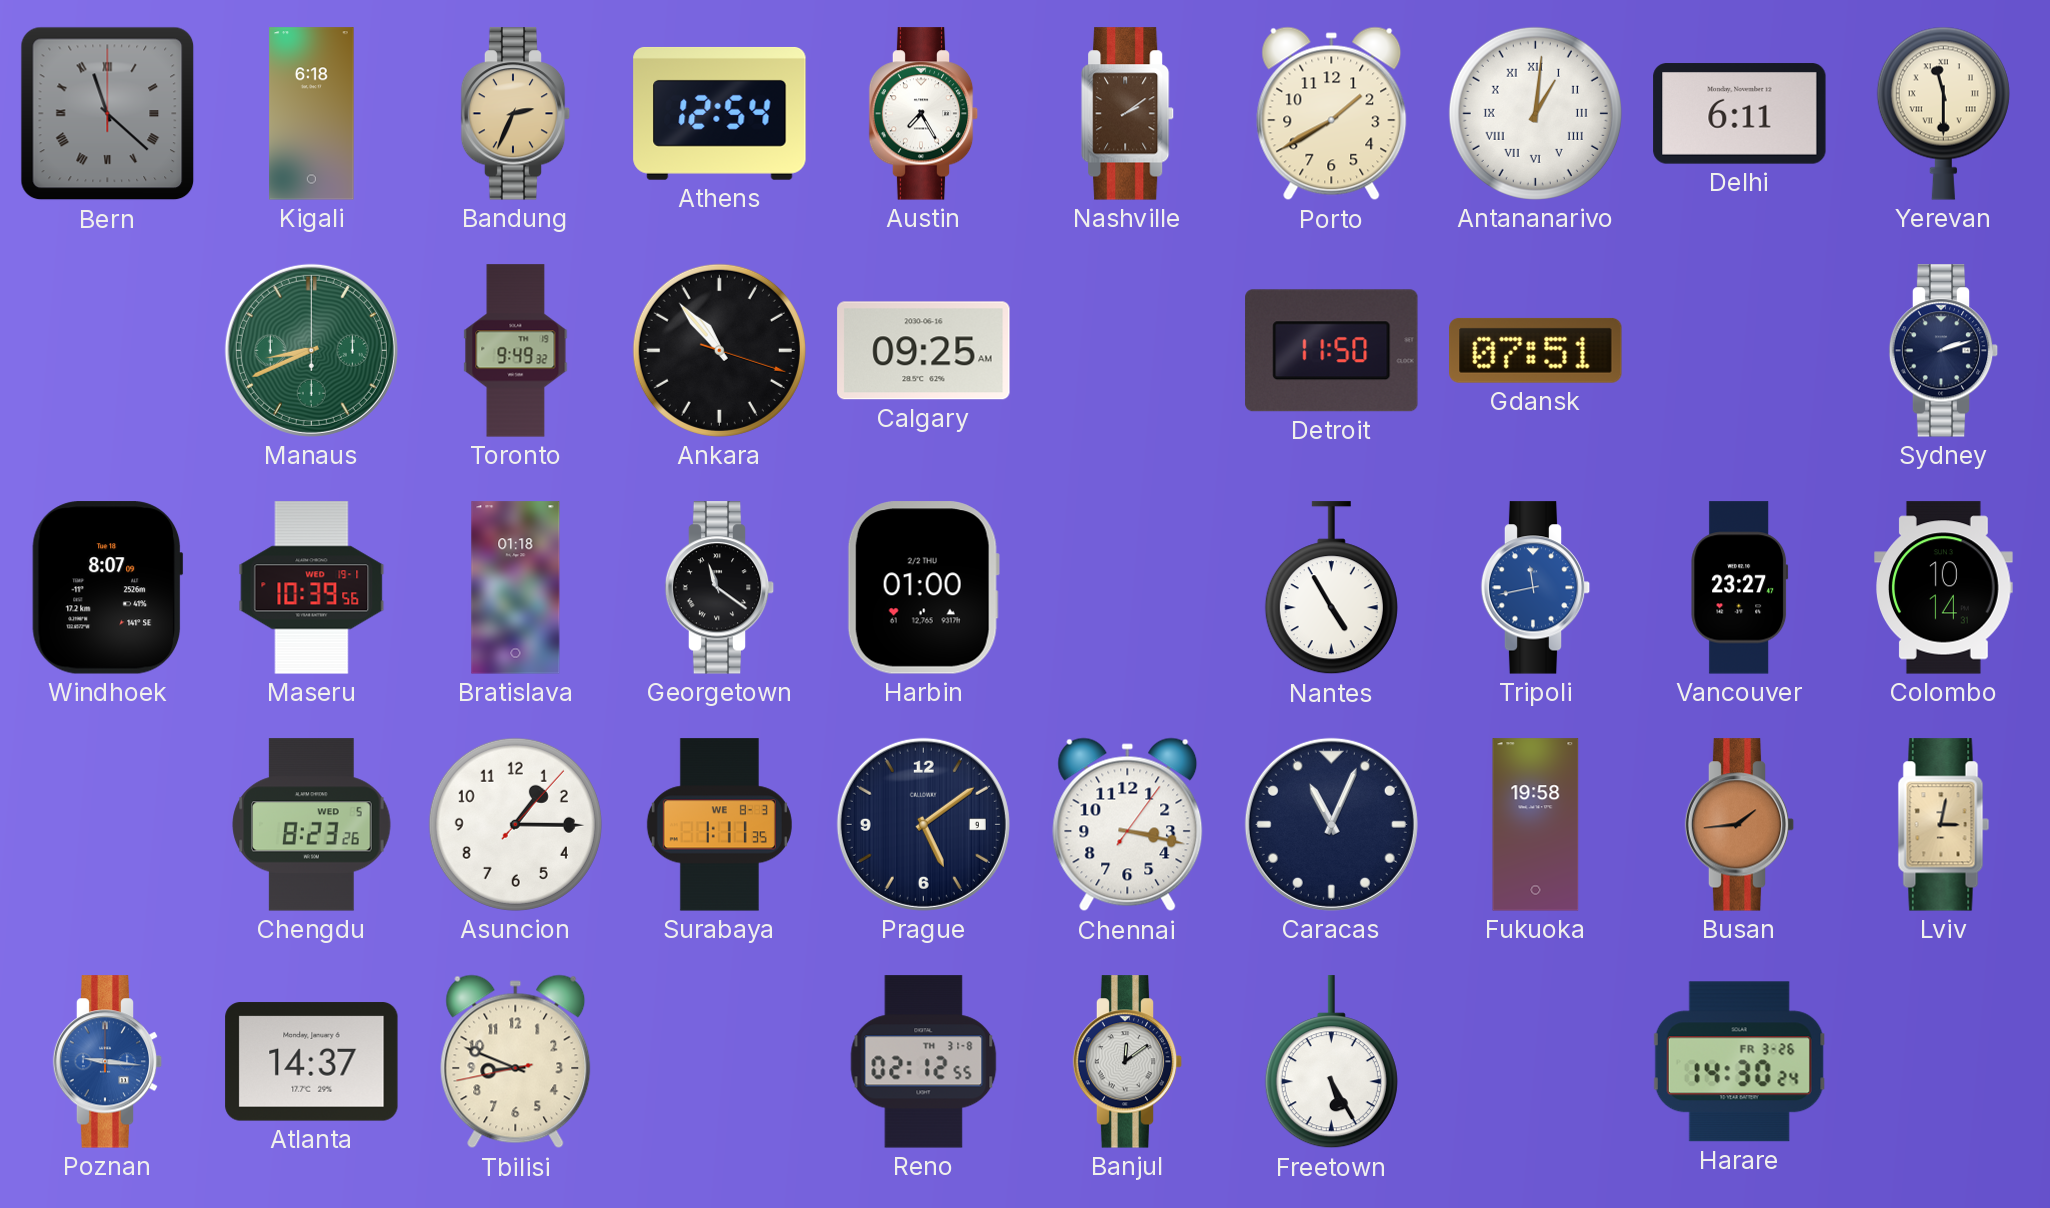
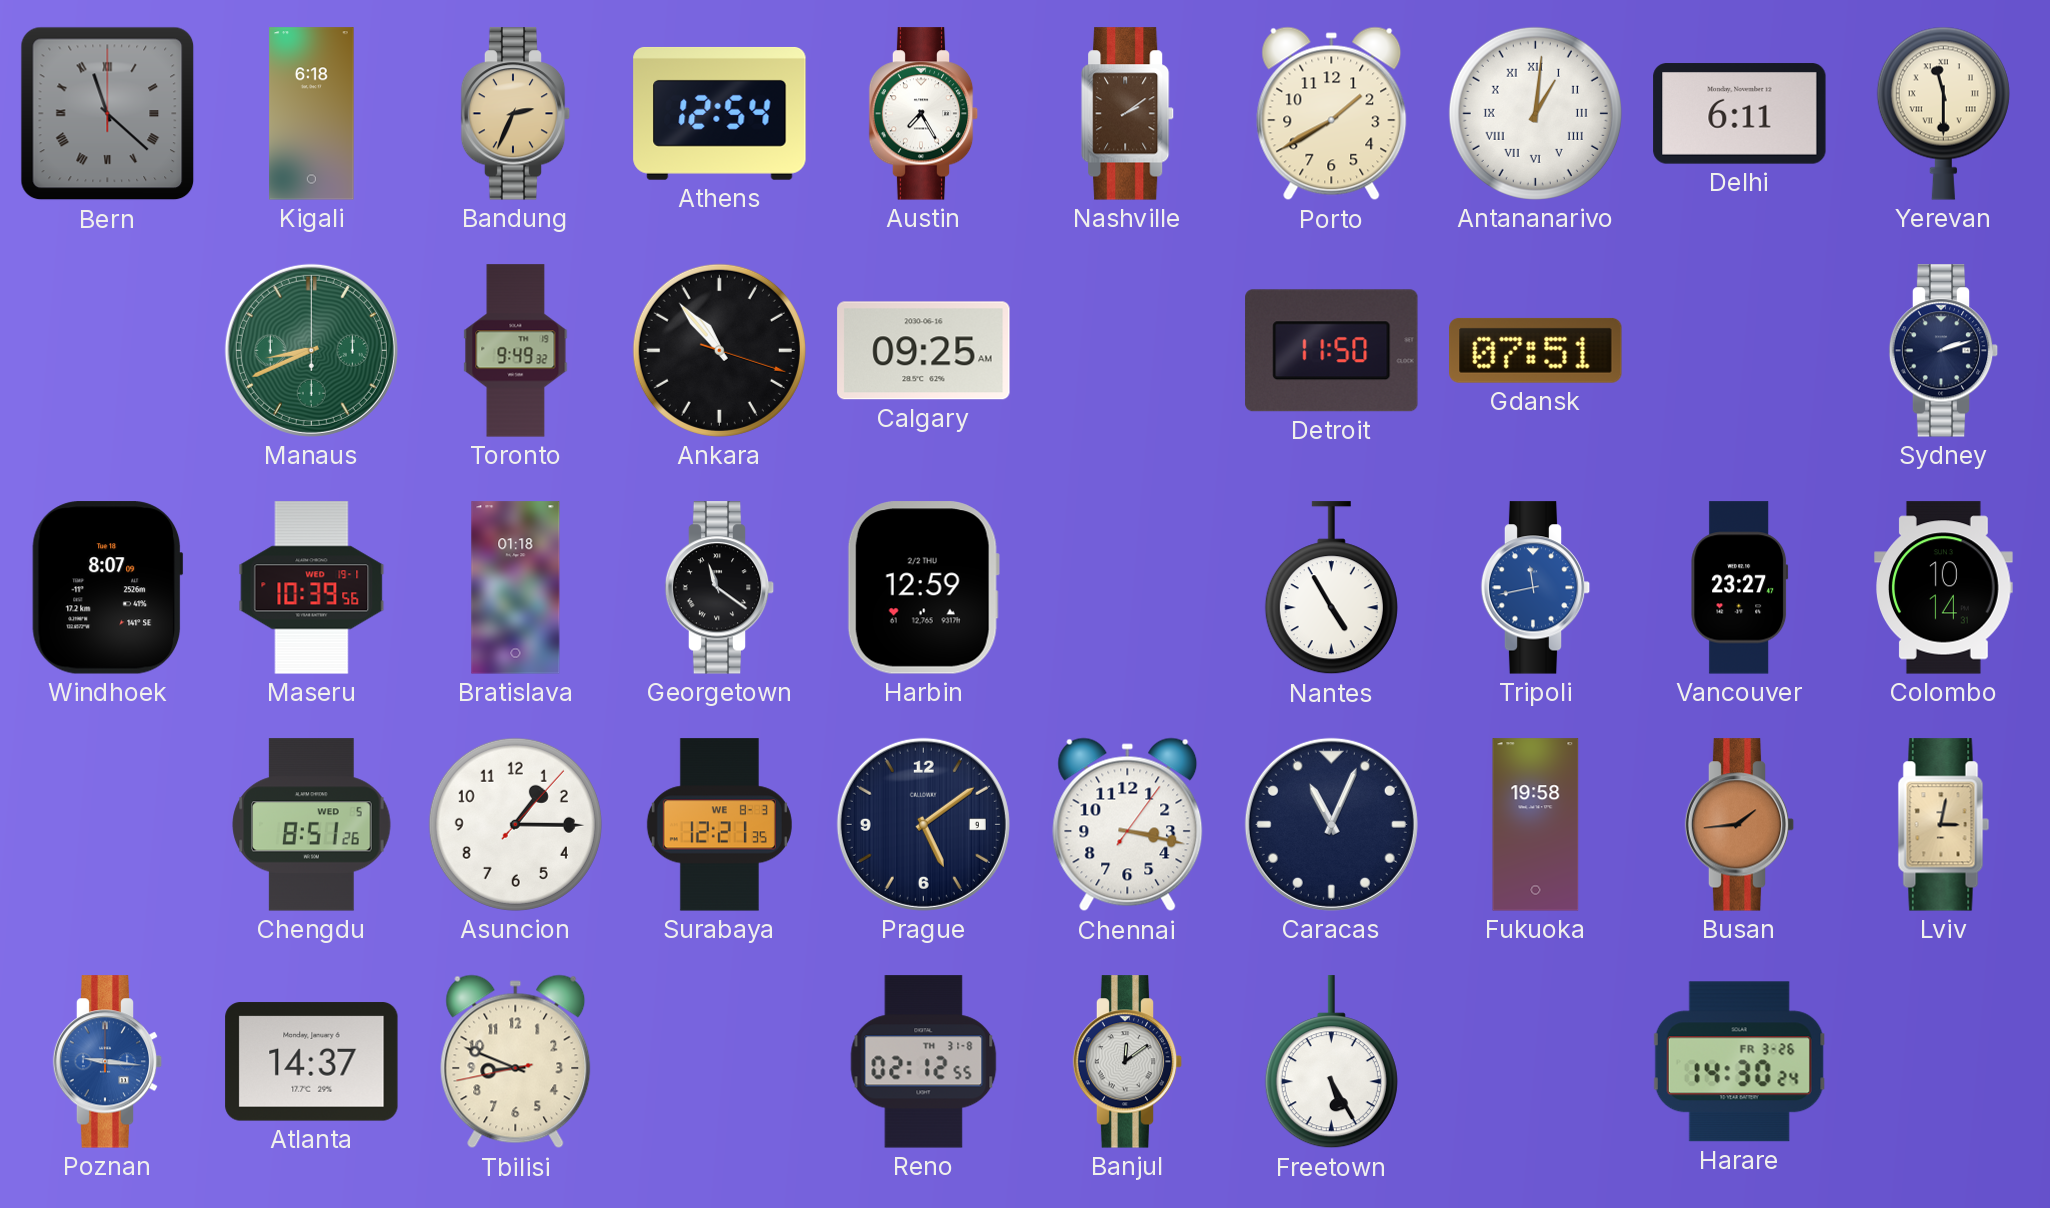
Harbin: 01:00 -> 12:59
Chengdu: 8:23 -> 8:51
Surabaya: 1:11 -> 12:21
